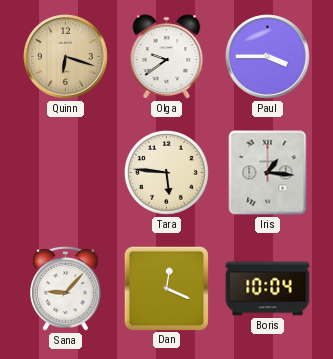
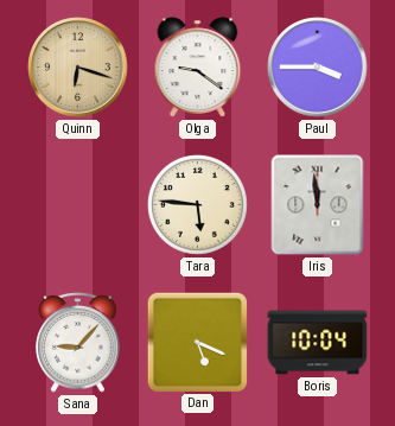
Olga: 9:39 -> 9:21
Iris: 1:16 -> 11:59
Dan: 12:19 -> 5:19
